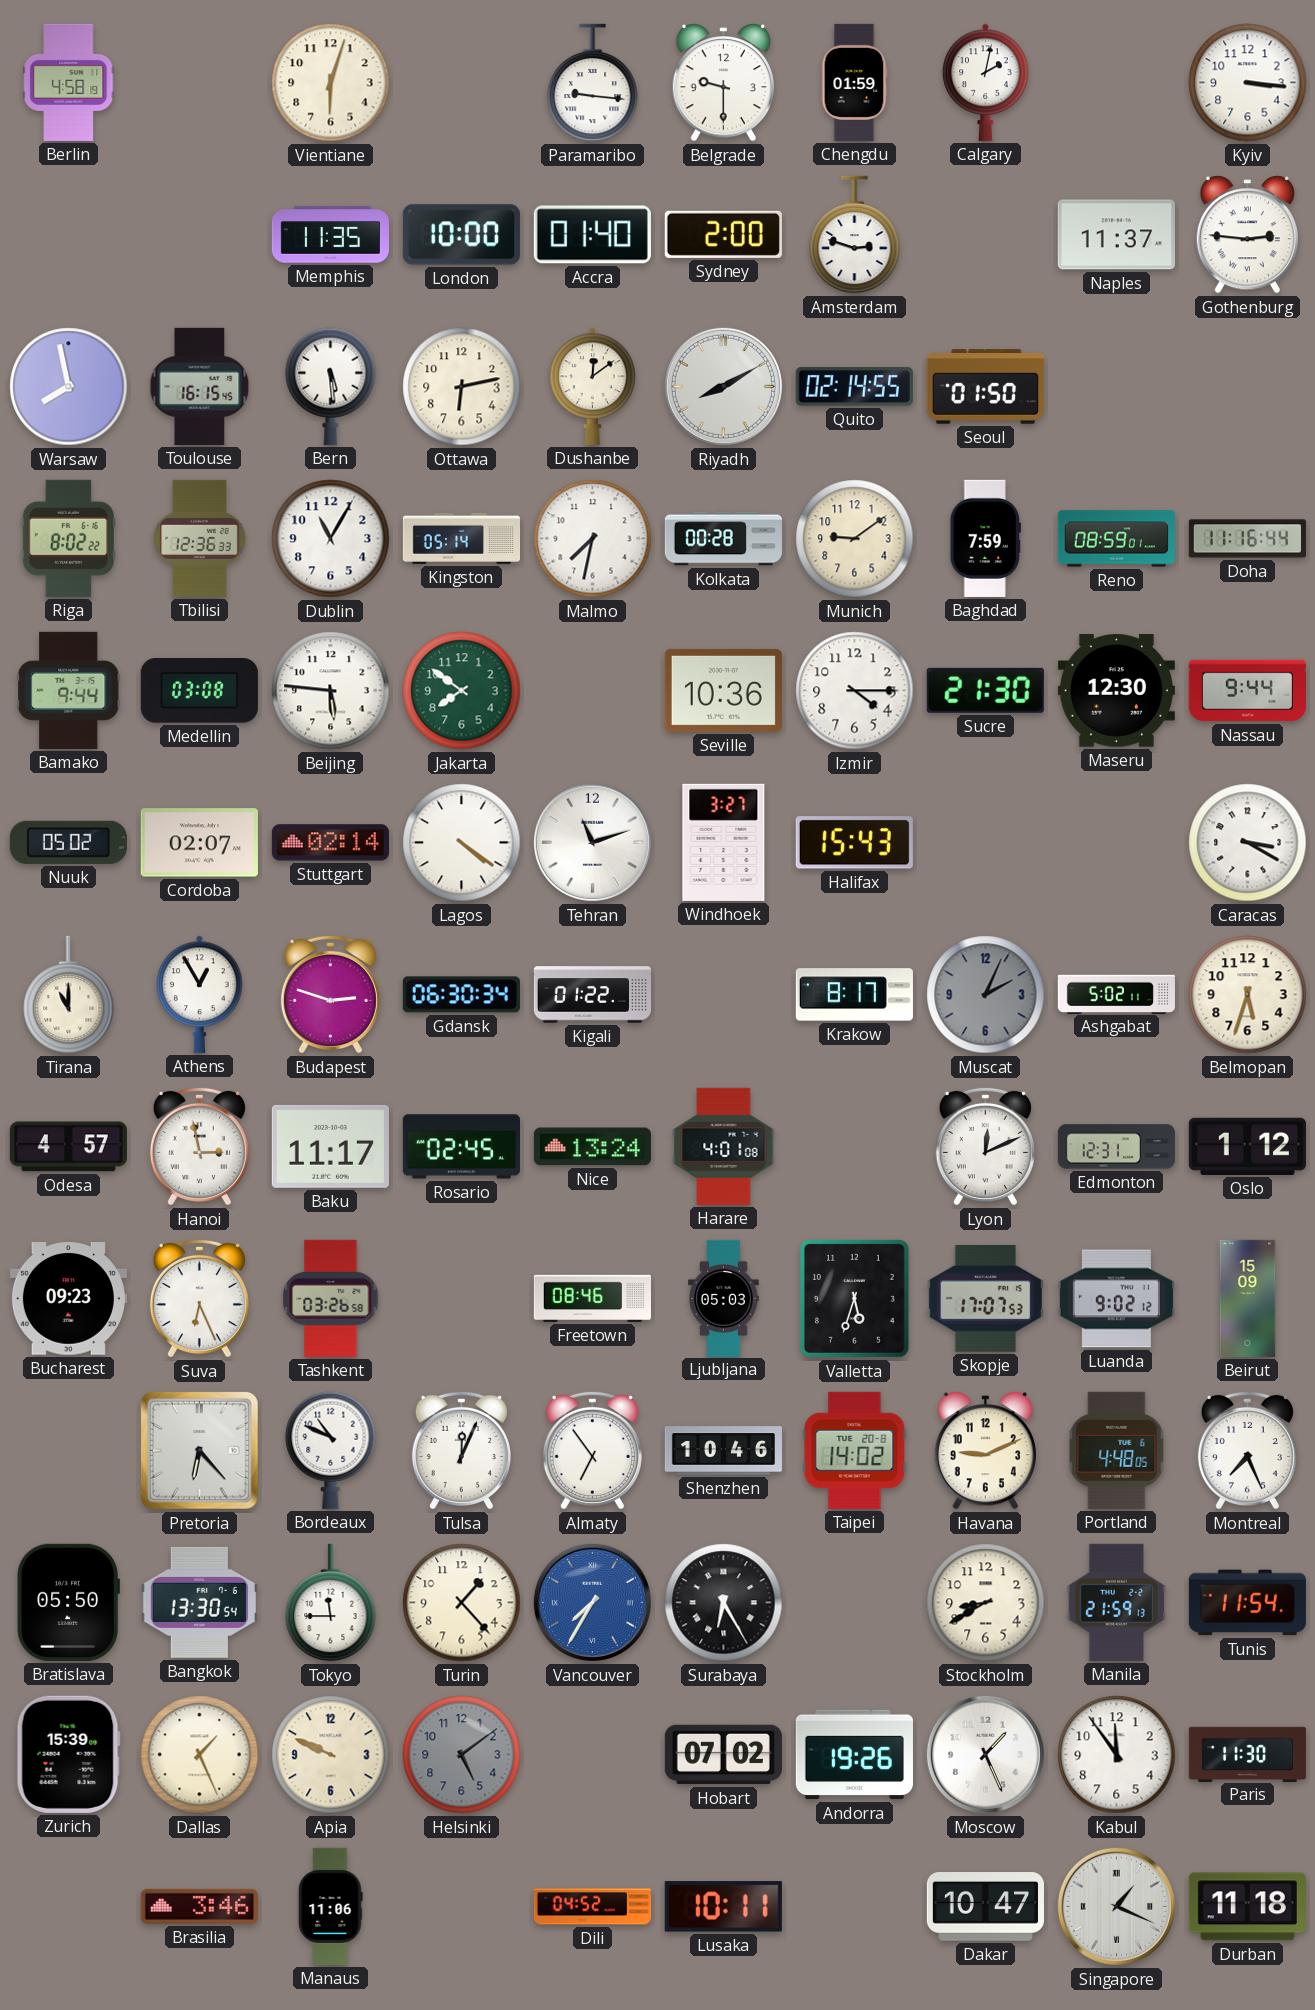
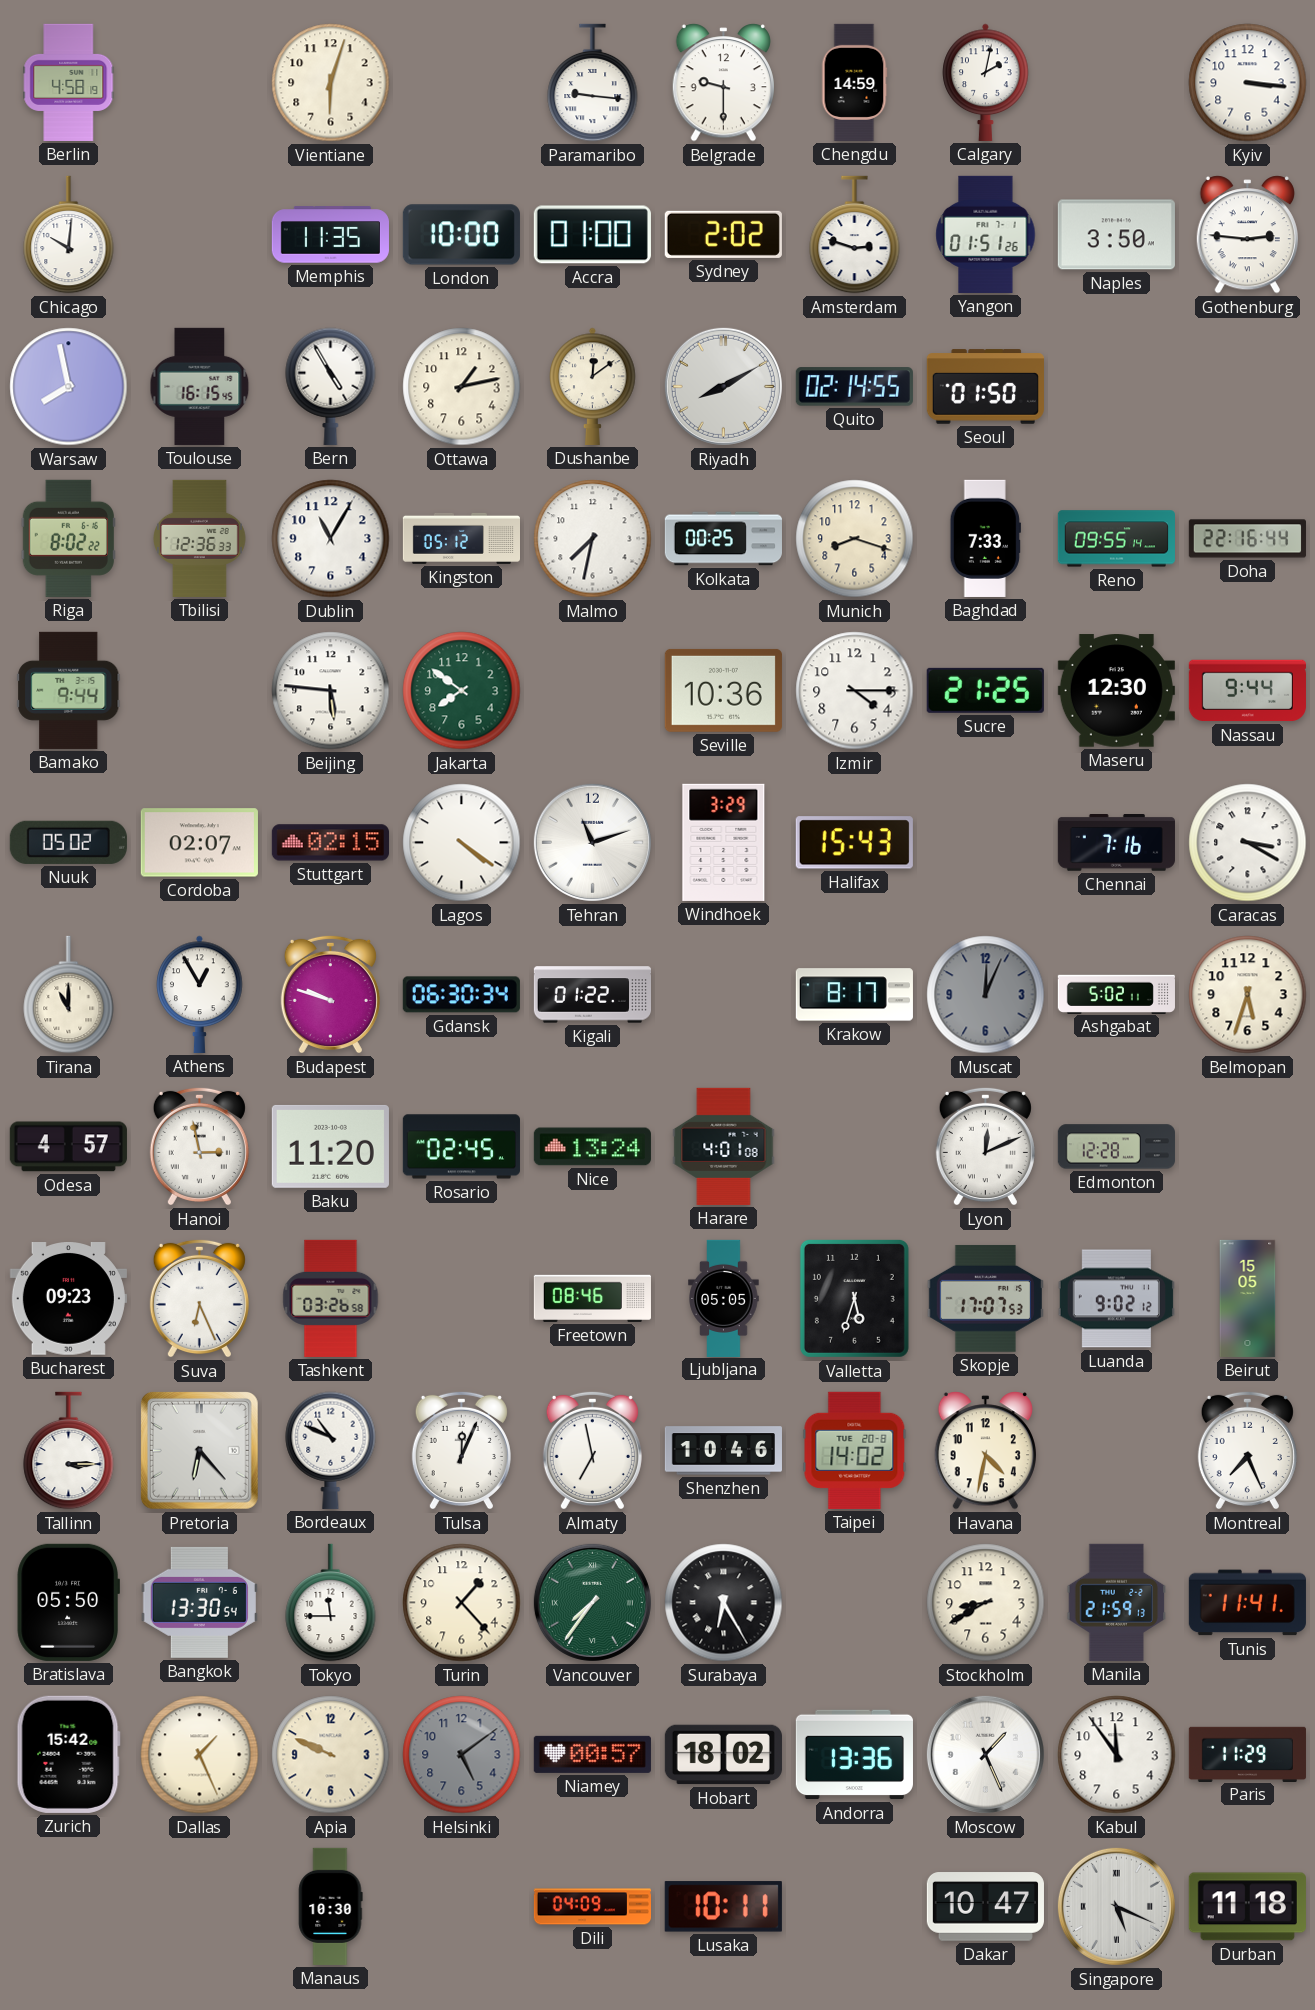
Chengdu: 01:59 -> 14:59
Chicago: none -> 10:01
Accra: 01:40 -> 01:00
Sydney: 2:00 -> 2:02
Yangon: none -> 01:51
Naples: 11:37 -> 3:50
Bern: 5:29 -> 4:55
Ottawa: 6:13 -> 1:13
Kingston: 05:14 -> 05:12
Kolkata: 00:28 -> 00:25
Munich: 9:09 -> 8:18
Baghdad: 7:59 -> 7:33
Reno: 08:59 -> 09:55
Doha: 11:16 -> 22:16
Medellin: 03:08 -> none
Sucre: 21:30 -> 21:25
Stuttgart: 02:14 -> 02:15
Windhoek: 3:27 -> 3:29
Chennai: none -> 7:16
Budapest: 2:48 -> 9:48
Muscat: 2:04 -> 12:04
Baku: 11:17 -> 11:20
Edmonton: 12:31 -> 12:28
Oslo: 1:12 -> none
Ljubljana: 05:03 -> 05:05
Beirut: 15:09 -> 15:05
Tallinn: none -> 3:15
Almaty: 6:54 -> 6:58
Havana: 9:11 -> 4:32
Portland: 4:48 -> none
Vancouver: 7:35 -> 7:36
Vancouver dial: blue -> green
Tunis: 11:54 -> 11:41
Zurich: 15:39 -> 15:42
Niamey: none -> 00:57
Hobart: 07:02 -> 18:02
Andorra: 19:26 -> 13:36
Paris: 11:30 -> 11:29
Brasilia: 3:46 -> none
Manaus: 11:06 -> 10:30
Dili: 04:52 -> 04:09
Singapore: 1:19 -> 5:19
